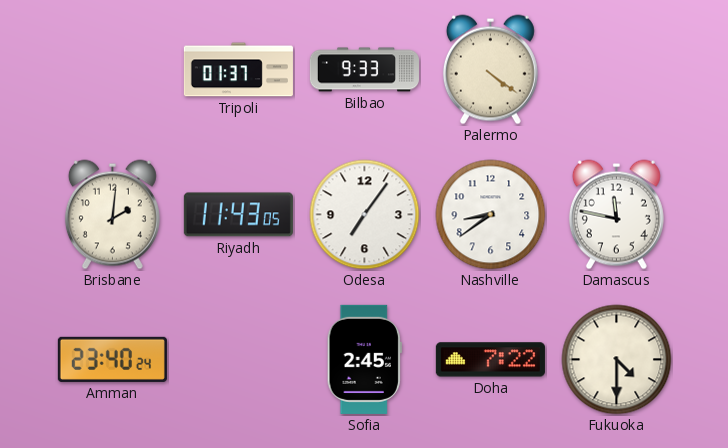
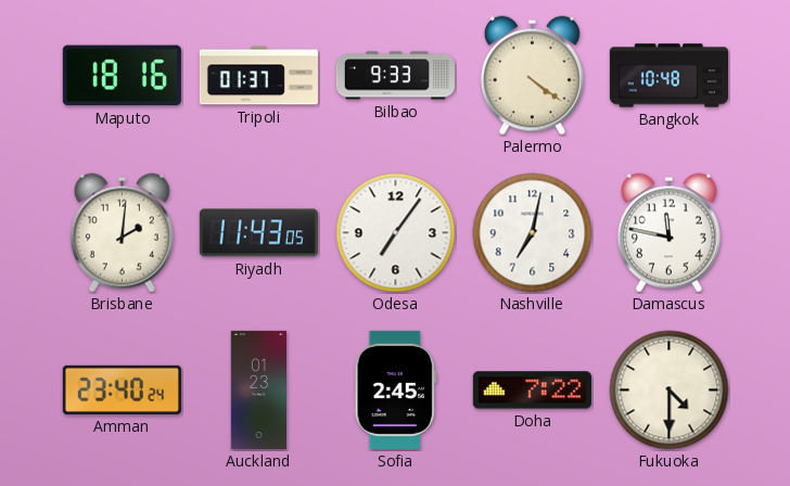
Maputo: none -> 18:16
Bangkok: none -> 10:48
Nashville: 8:39 -> 7:02
Auckland: none -> 01:23
